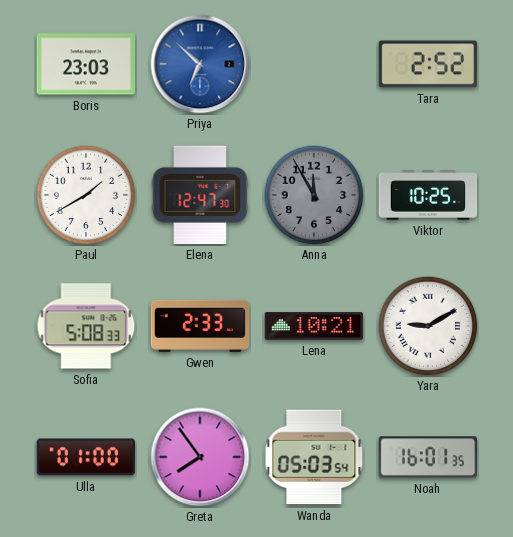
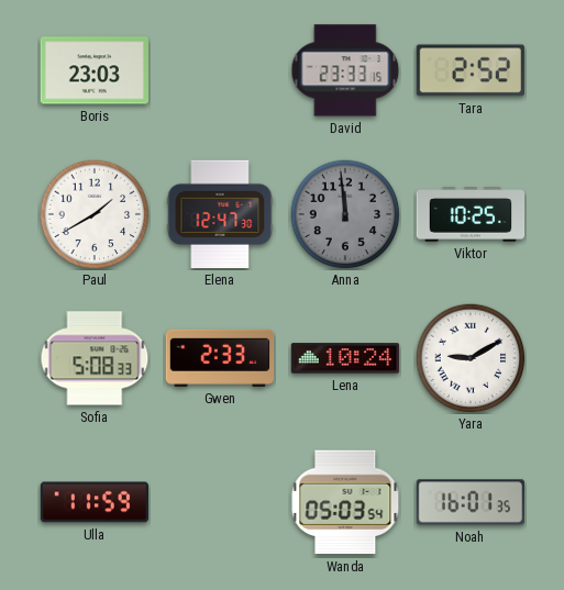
Priya: 6:52 -> none
David: none -> 23:33
Anna: 11:55 -> 11:59
Lena: 10:21 -> 10:24
Ulla: 01:00 -> 11:59
Greta: 7:54 -> none
